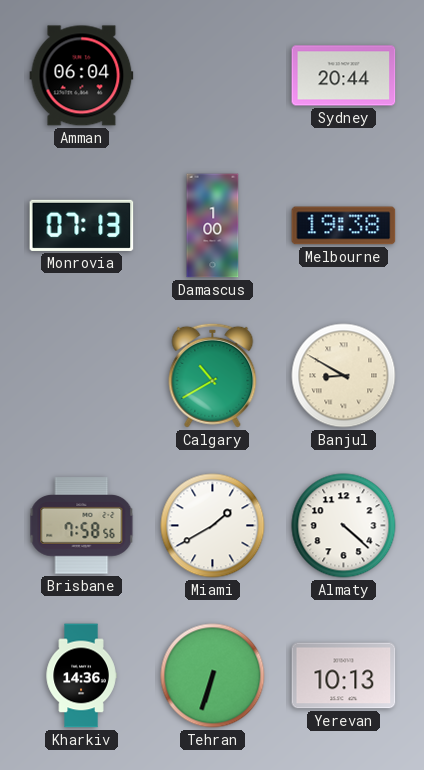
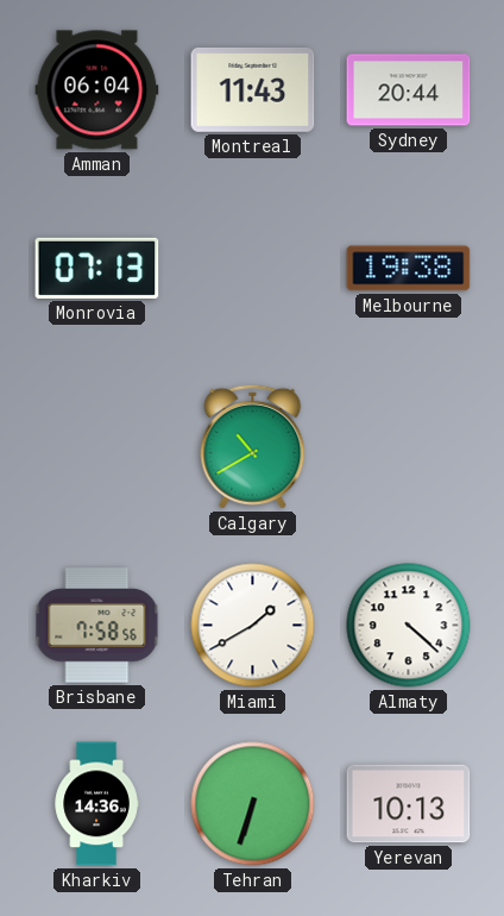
Montreal: none -> 11:43
Damascus: 1:00 -> none
Banjul: 8:50 -> none
